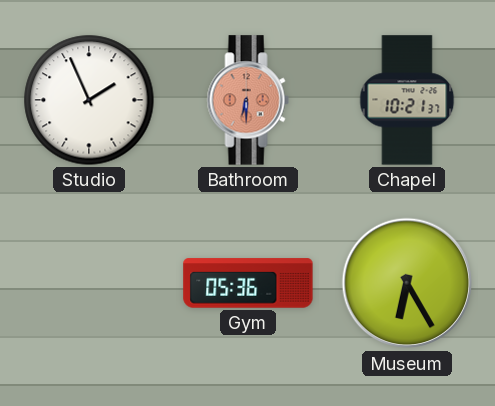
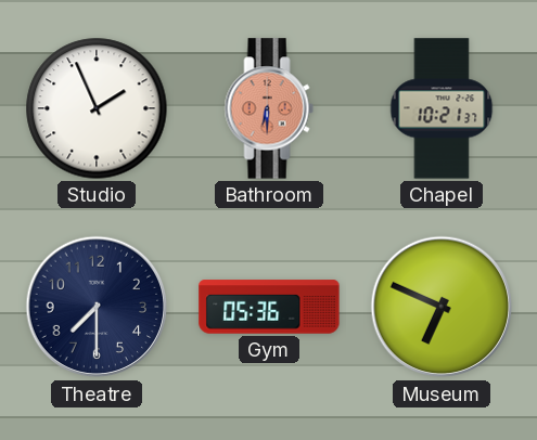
Theatre: none -> 7:30
Museum: 6:25 -> 6:49
